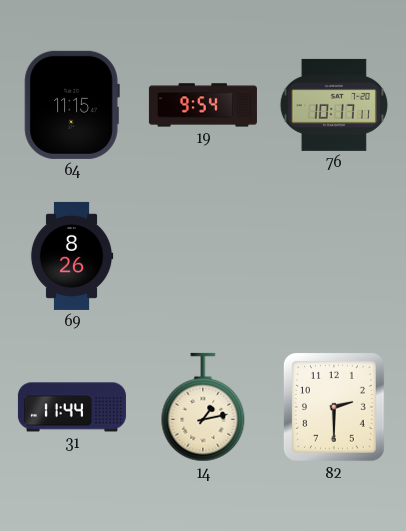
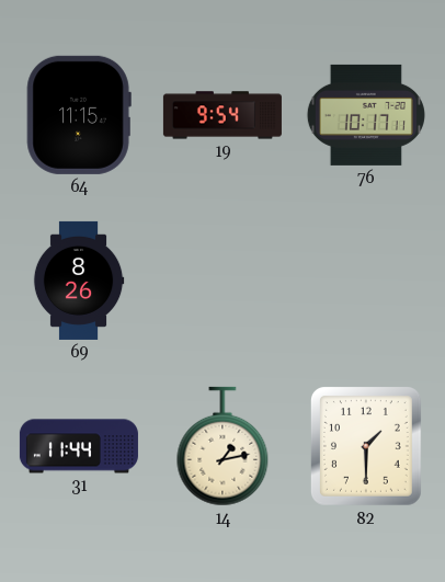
82: 2:30 -> 1:30
